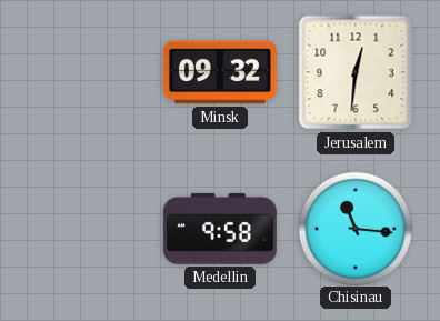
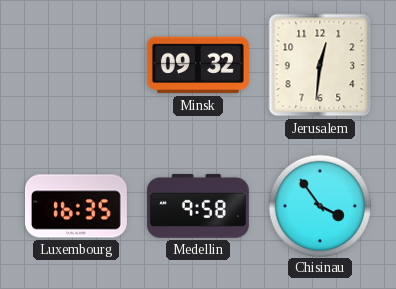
Luxembourg: none -> 16:35
Chisinau: 11:16 -> 3:54
